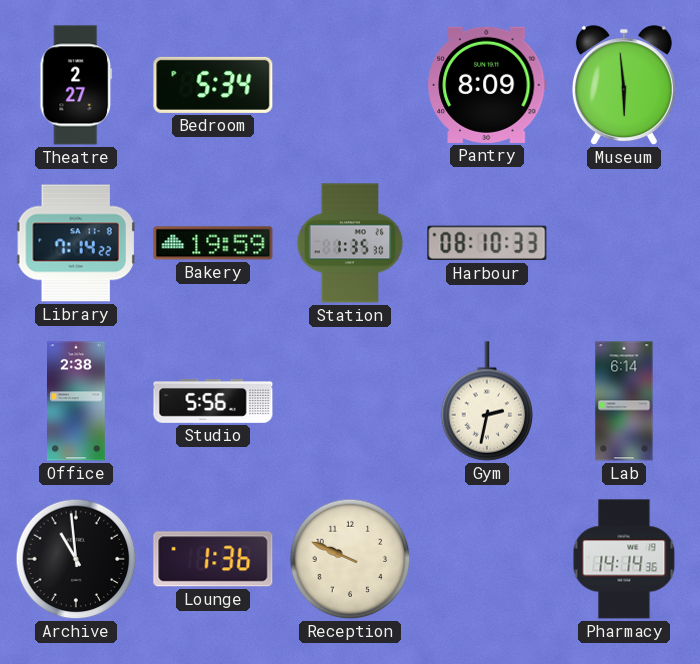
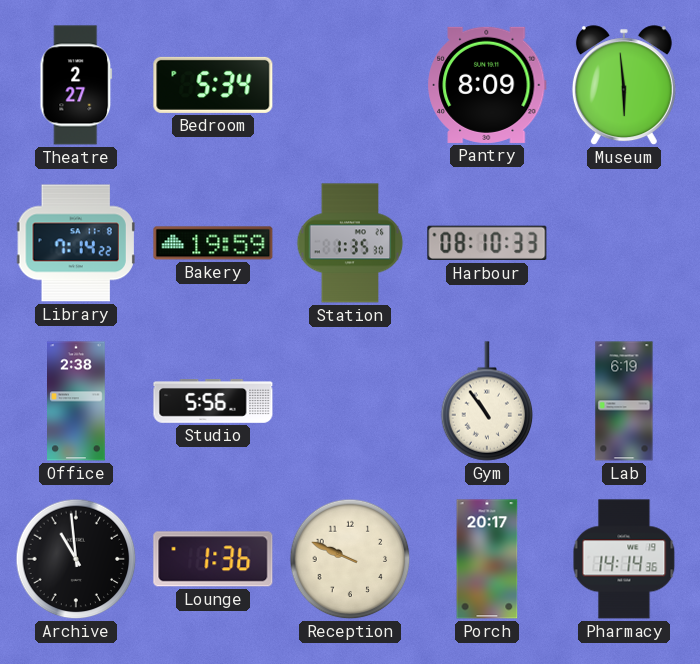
Gym: 2:32 -> 10:54
Lab: 6:14 -> 6:19
Porch: none -> 20:17
